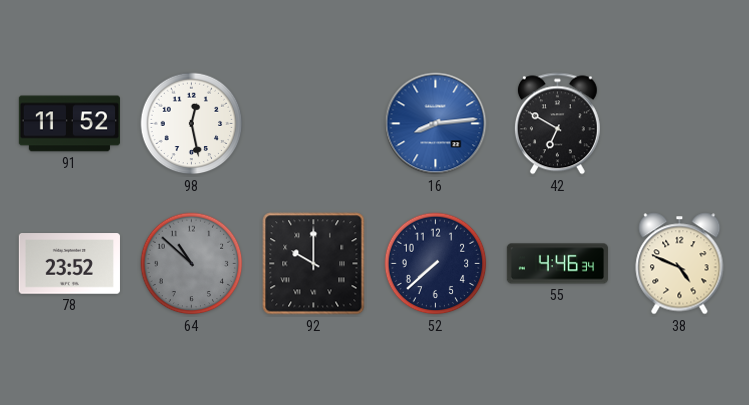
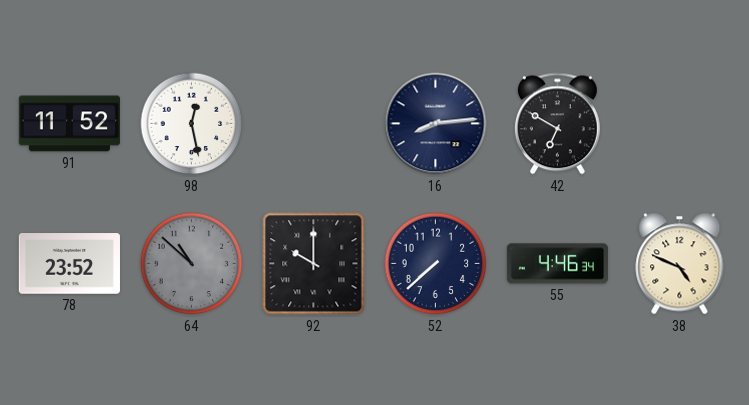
16 dial: blue -> navy
